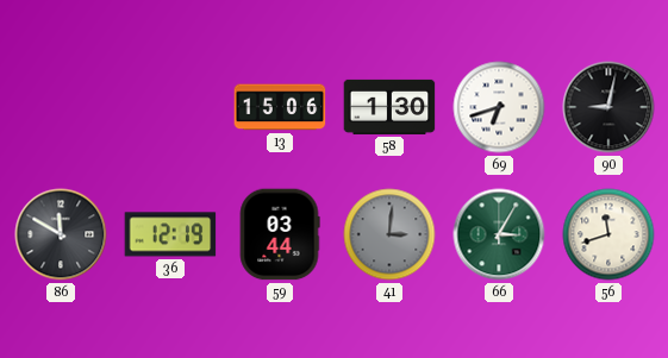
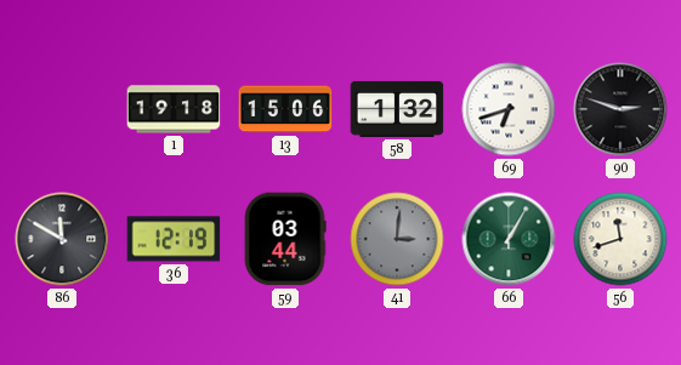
1: none -> 19:18
58: 1:30 -> 1:32
90: 9:02 -> 2:48
66: 3:05 -> 1:05
